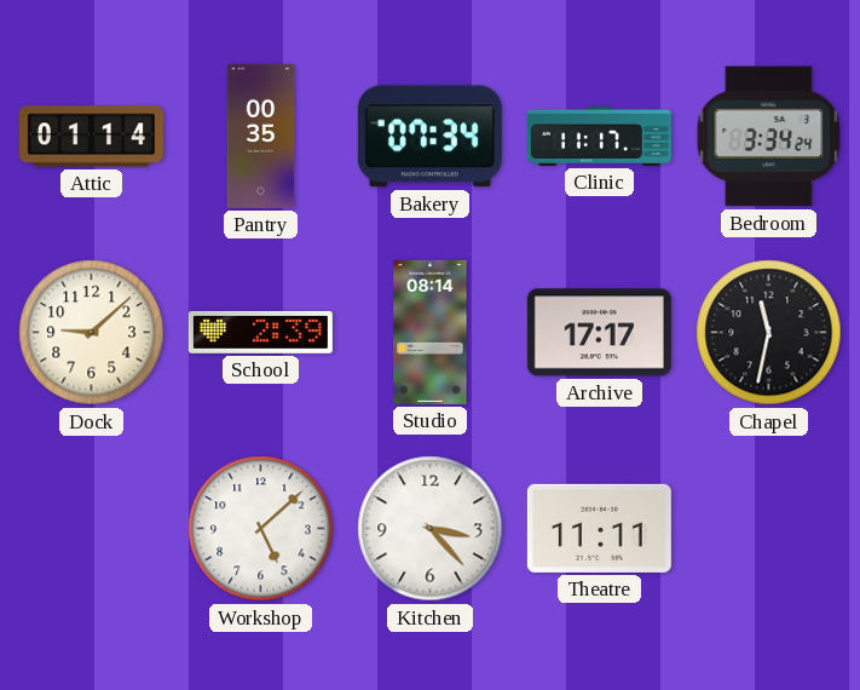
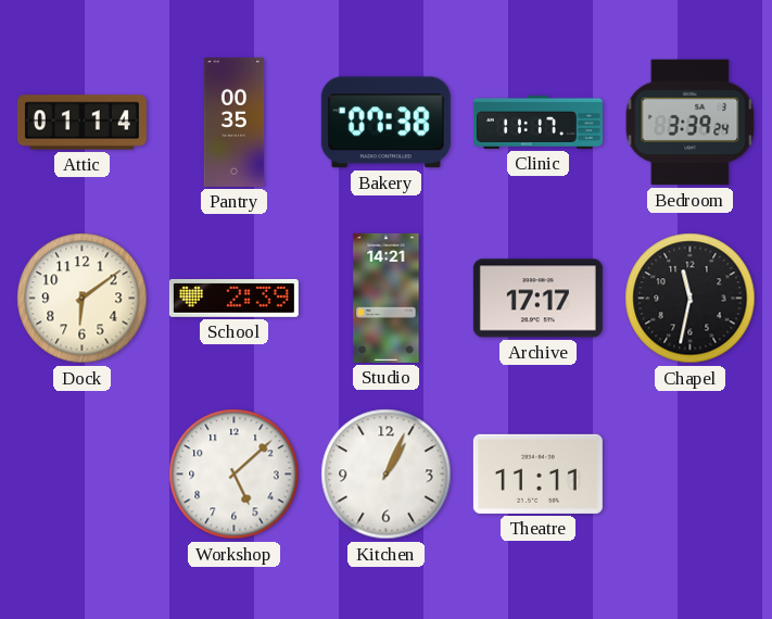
Bakery: 07:34 -> 07:38
Bedroom: 3:34 -> 3:39
Dock: 9:08 -> 6:09
Studio: 08:14 -> 14:21
Kitchen: 3:23 -> 1:04
